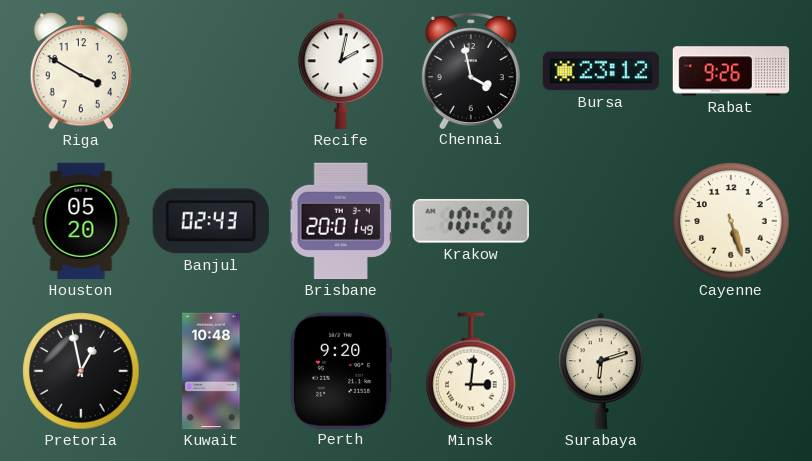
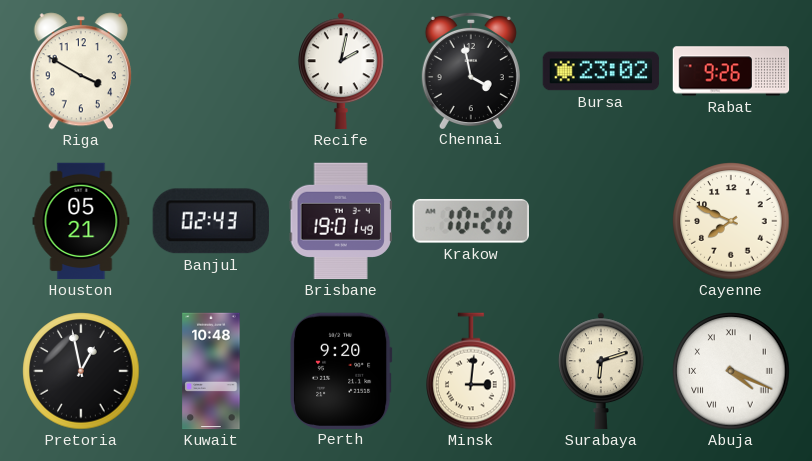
Bursa: 23:12 -> 23:02
Houston: 05:20 -> 05:21
Brisbane: 20:01 -> 19:01
Cayenne: 5:27 -> 7:49
Abuja: none -> 4:19
